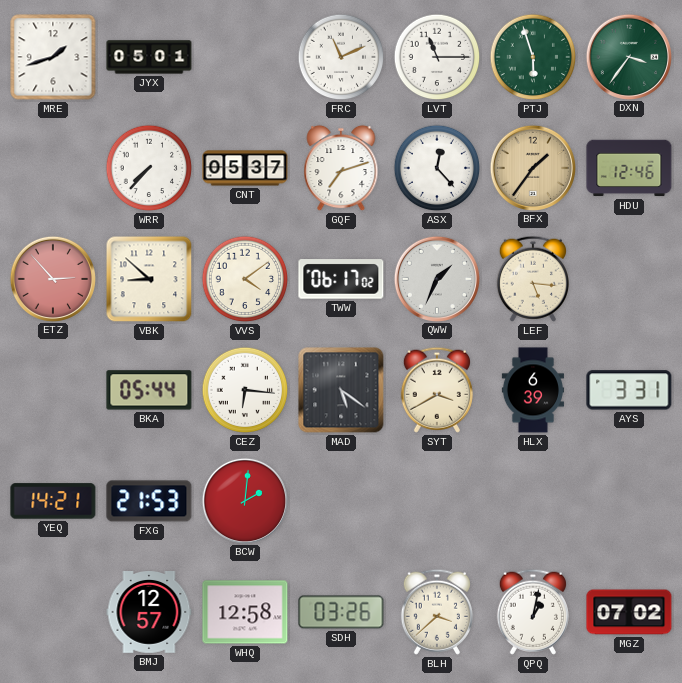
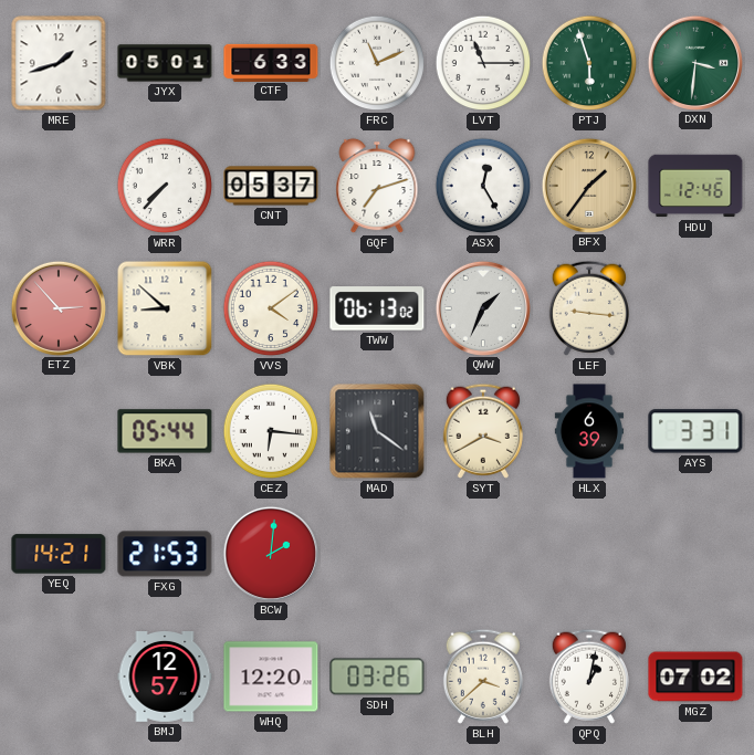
CTF: none -> 6:33
DXN: 3:36 -> 3:31
ASX: 12:23 -> 12:25
TWW: 06:17 -> 06:13
LEF: 5:16 -> 9:16
MAD: 5:21 -> 11:21
WHQ: 12:58 -> 12:20
